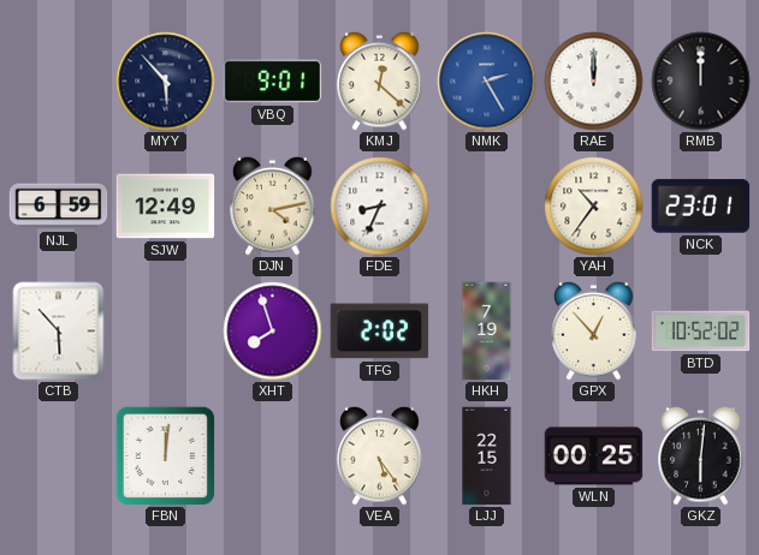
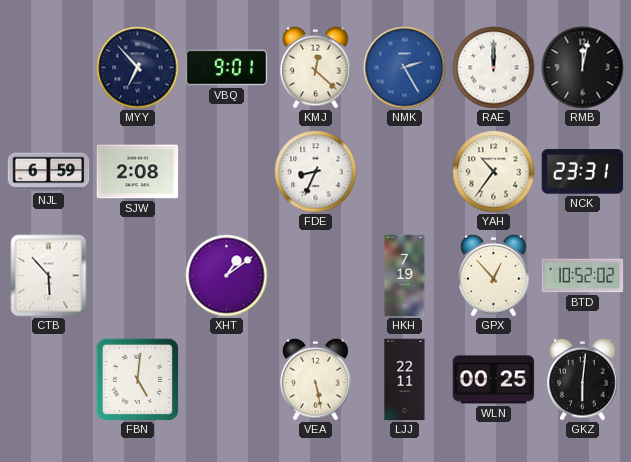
MYY: 5:53 -> 6:53
RMB: 12:00 -> 12:02
SJW: 12:49 -> 2:08
DJN: 4:13 -> none
NCK: 23:01 -> 23:31
XHT: 7:57 -> 1:09
TFG: 2:02 -> none
FBN: 12:01 -> 5:01
VEA: 5:24 -> 5:28
LJJ: 22:15 -> 22:11
